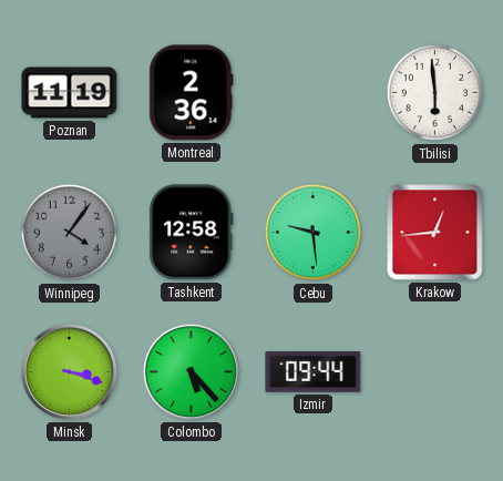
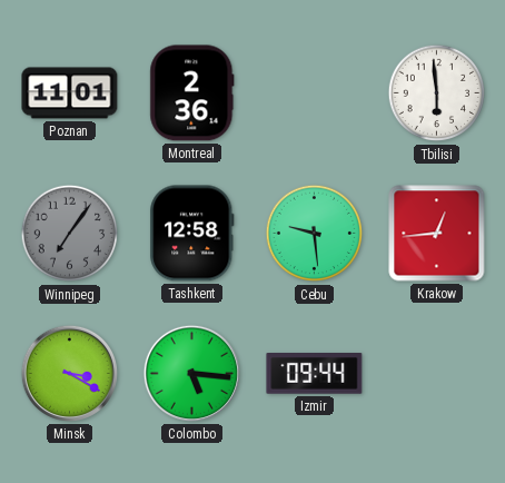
Poznan: 11:19 -> 11:01
Winnipeg: 4:06 -> 7:06
Minsk: 3:18 -> 3:20
Colombo: 5:23 -> 5:16
